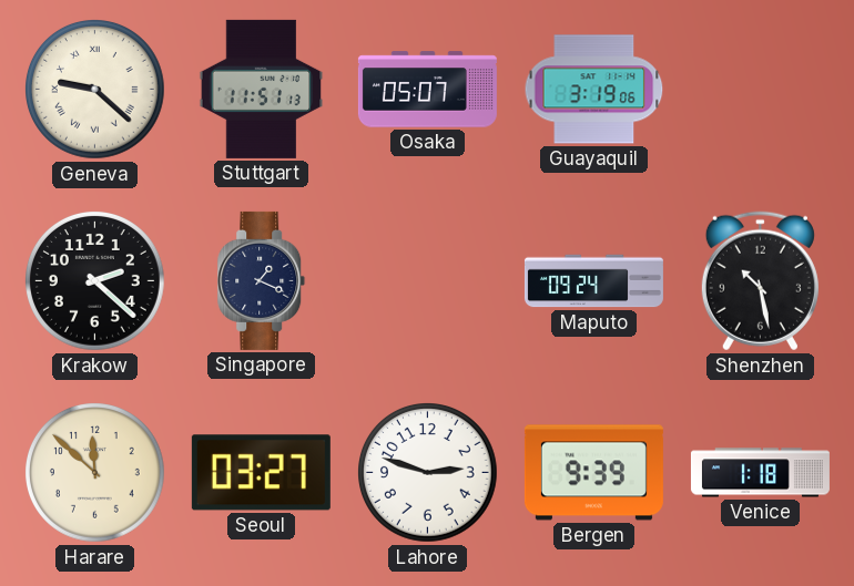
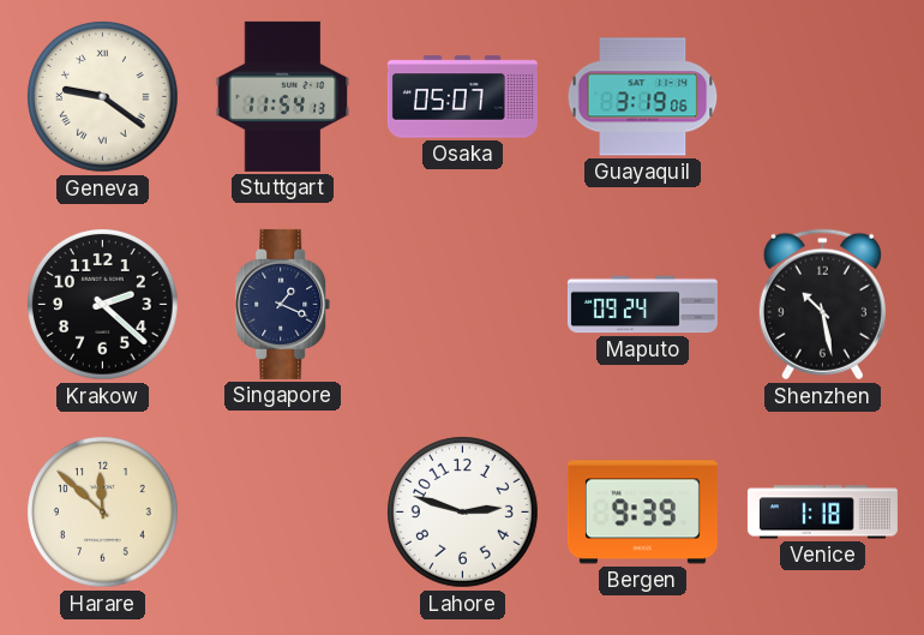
Geneva: 9:22 -> 9:21
Stuttgart: 11:51 -> 11:54
Seoul: 03:27 -> none
